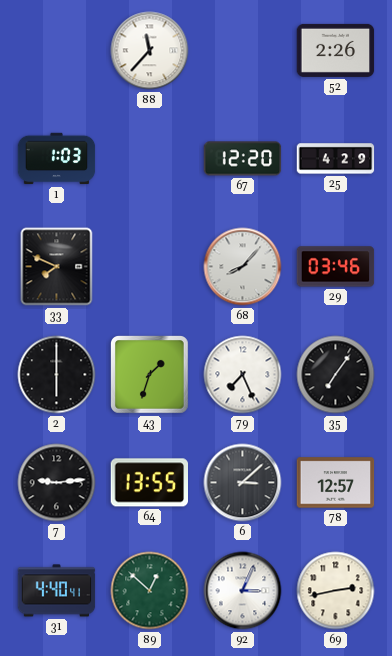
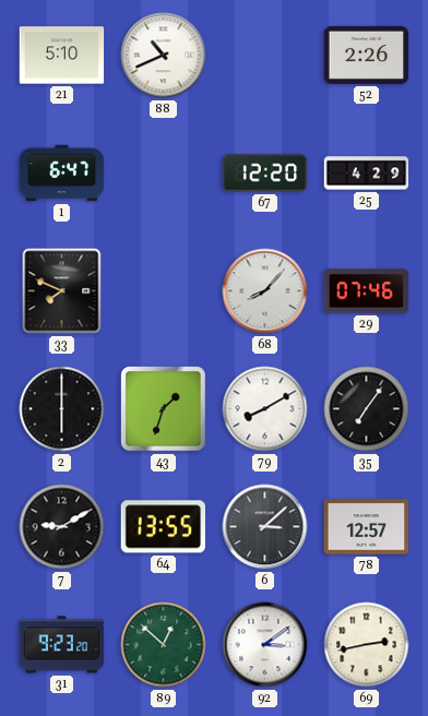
21: none -> 5:10
88: 11:37 -> 10:41
1: 1:03 -> 6:47
29: 03:46 -> 07:46
79: 7:26 -> 8:10
7: 9:14 -> 9:10
31: 4:40 -> 9:23
92: 3:04 -> 3:09
